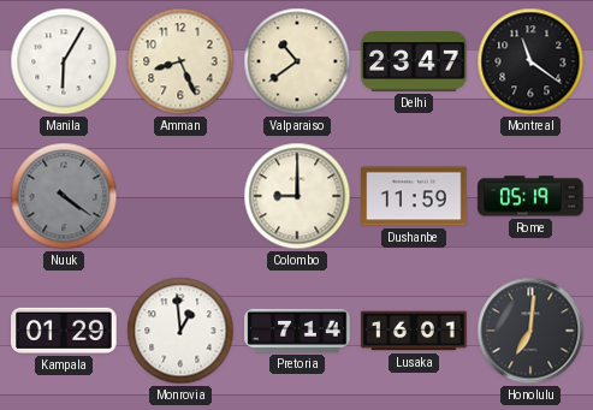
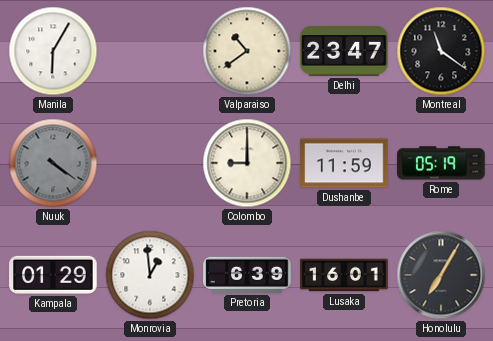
Amman: 8:26 -> none
Pretoria: 7:14 -> 6:39
Honolulu: 7:01 -> 7:05
